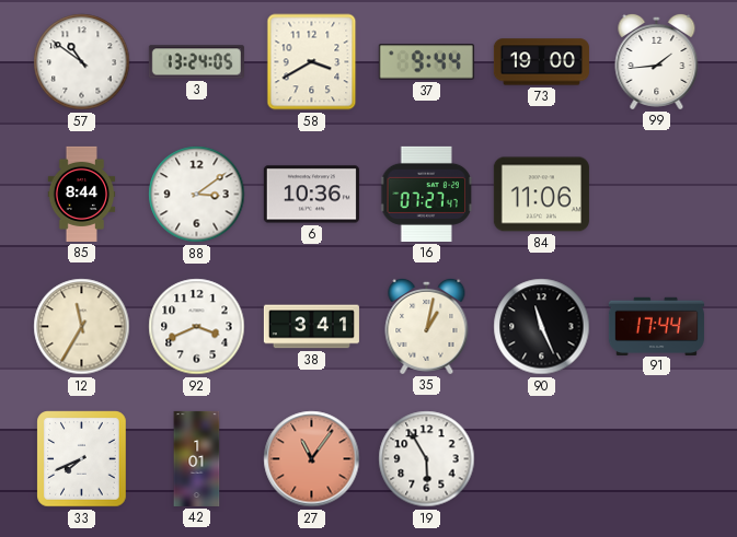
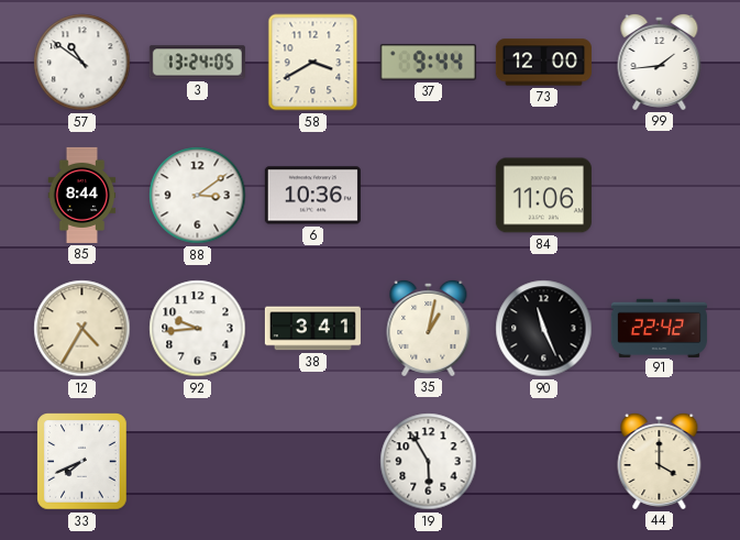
73: 19:00 -> 12:00
16: 07:27 -> none
12: 11:35 -> 4:35
92: 3:41 -> 9:44
91: 17:44 -> 22:42
42: 1:01 -> none
27: 11:06 -> none
44: none -> 4:00
